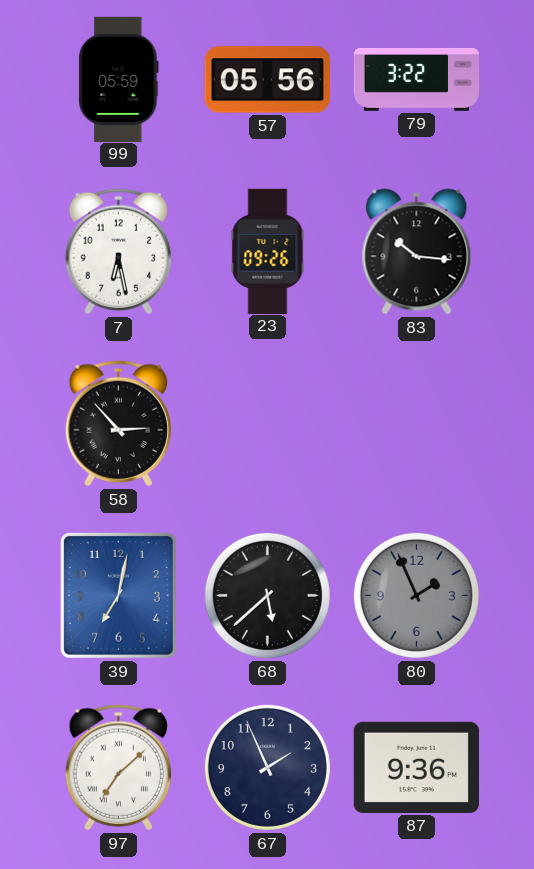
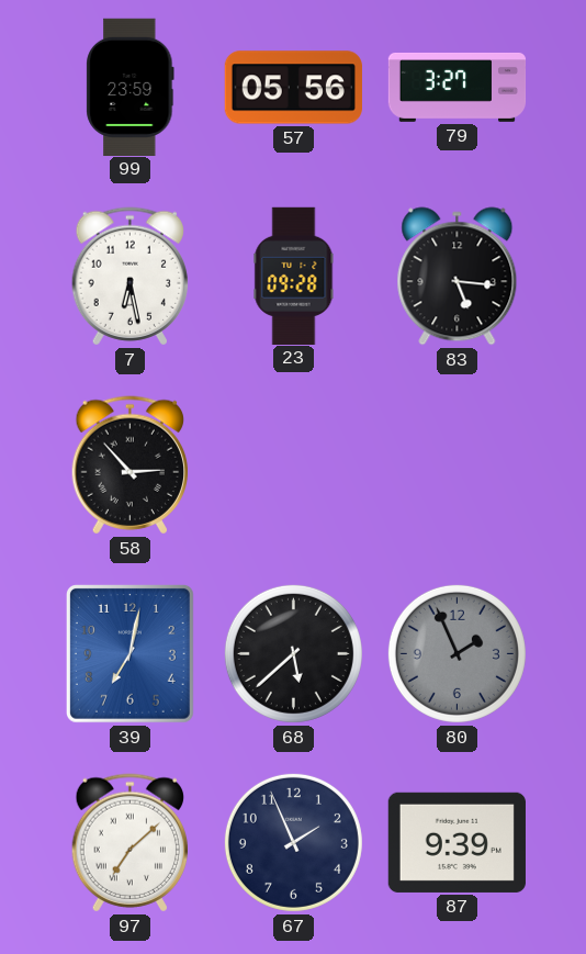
99: 05:59 -> 23:59
79: 3:22 -> 3:27
23: 09:26 -> 09:28
83: 10:16 -> 5:16
87: 9:36 -> 9:39
